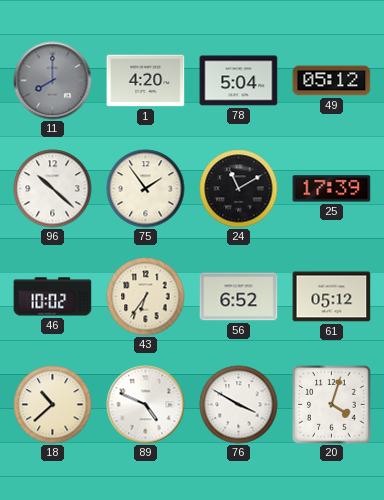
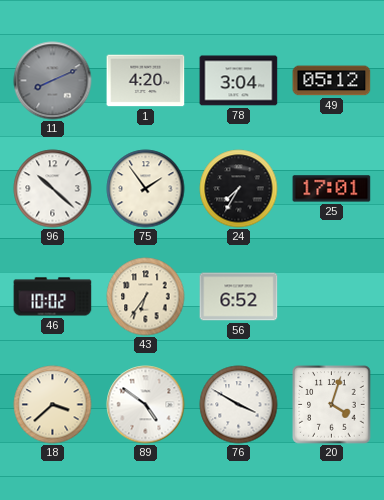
11: 8:00 -> 8:11
78: 5:04 -> 3:04
24: 11:10 -> 7:35
25: 17:39 -> 17:01
61: 05:12 -> none
18: 10:38 -> 3:38
89: 4:49 -> 4:51
